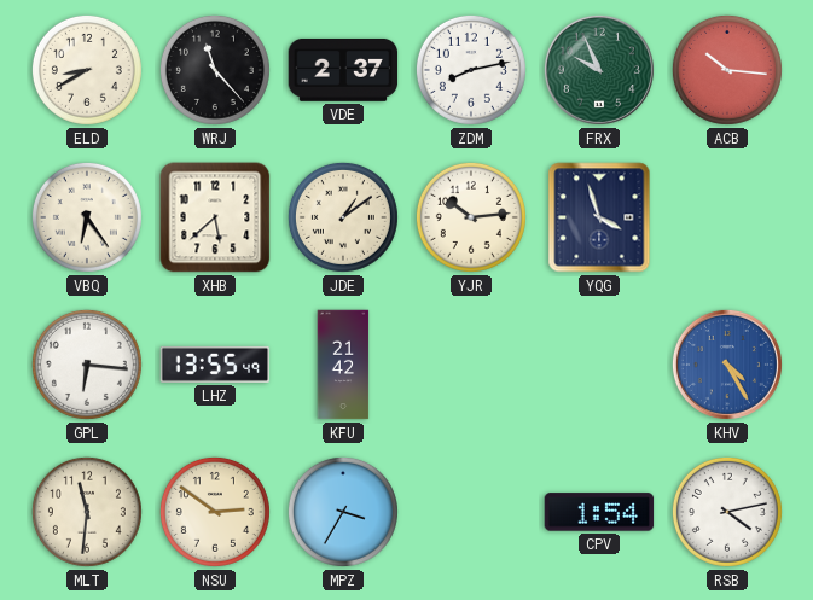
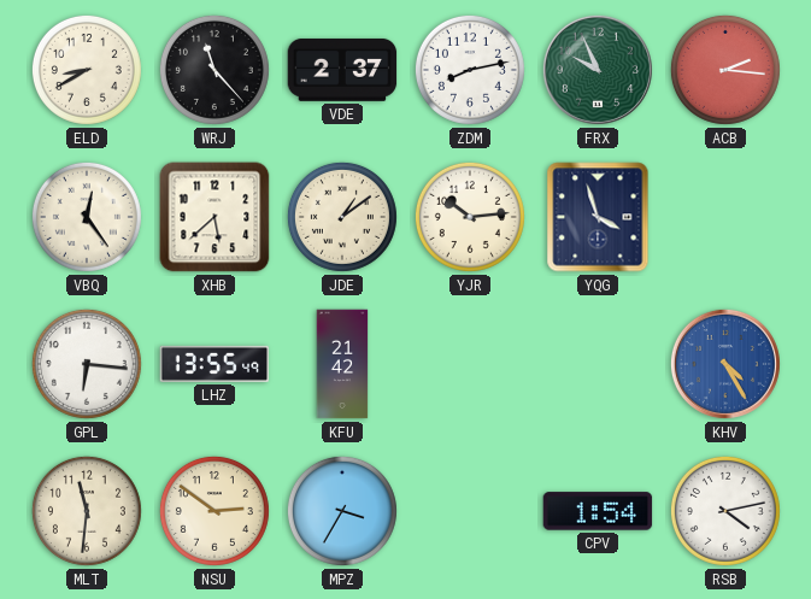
ACB: 10:16 -> 2:16
VBQ: 6:24 -> 12:24
